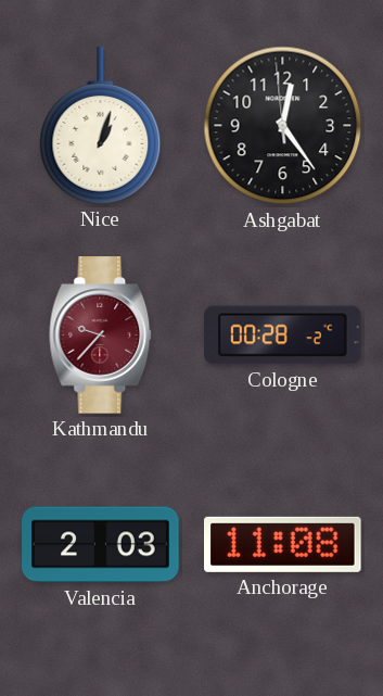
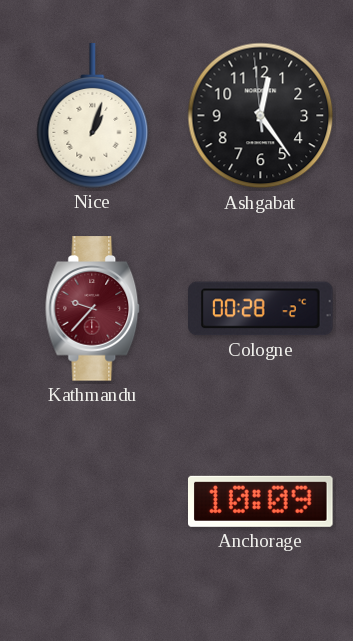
Valencia: 2:03 -> none
Anchorage: 11:08 -> 10:09
